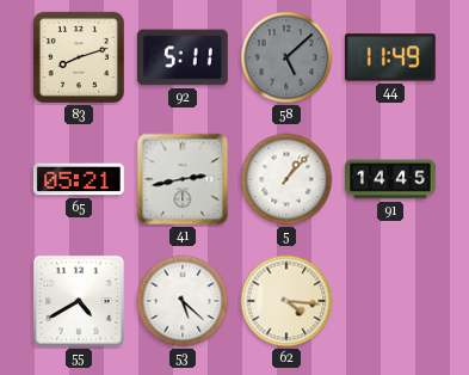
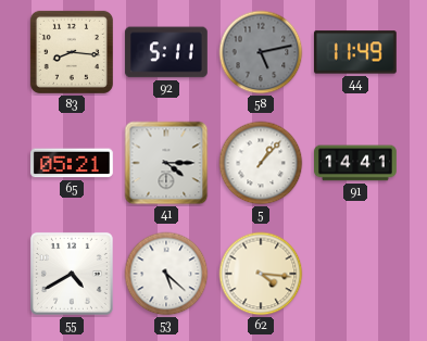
83: 8:12 -> 8:16
58: 5:08 -> 5:13
41: 2:43 -> 4:15
91: 14:45 -> 14:41
